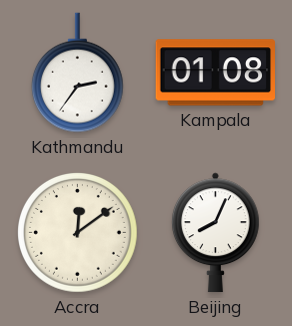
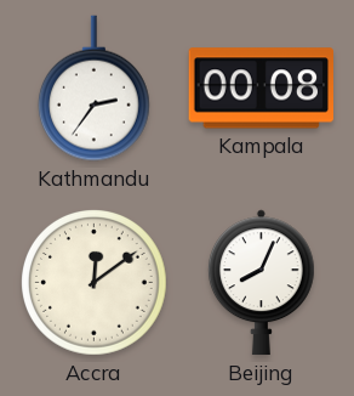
Kampala: 01:08 -> 00:08
